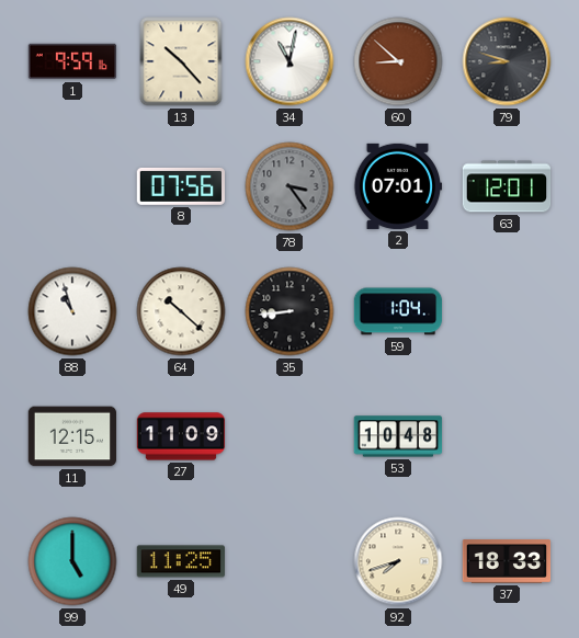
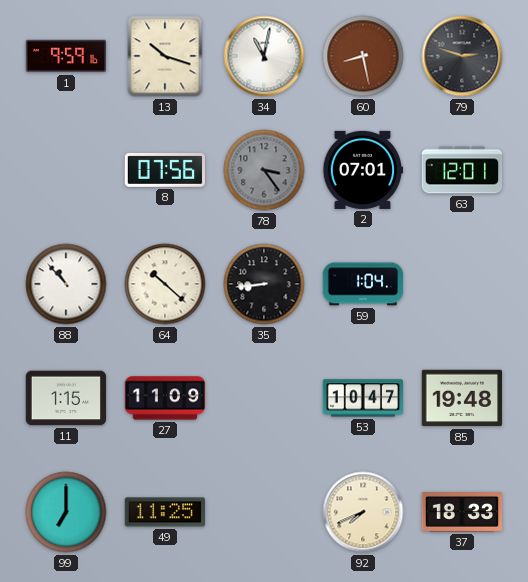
13: 10:23 -> 10:18
60: 8:52 -> 8:28
79: 8:48 -> 2:48
88: 10:57 -> 10:53
11: 12:15 -> 1:15
53: 10:48 -> 10:47
85: none -> 19:48
99: 5:00 -> 7:00
92: 7:42 -> 7:41
